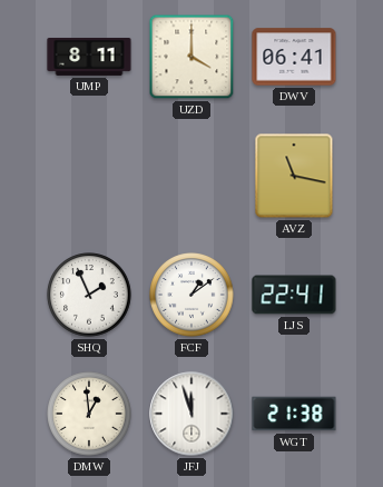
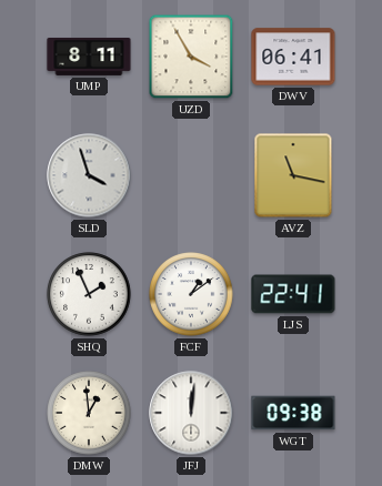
UZD: 4:00 -> 3:55
SLD: none -> 3:57
JFJ: 11:57 -> 12:01
WGT: 21:38 -> 09:38
